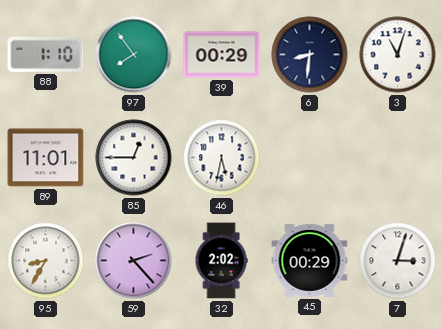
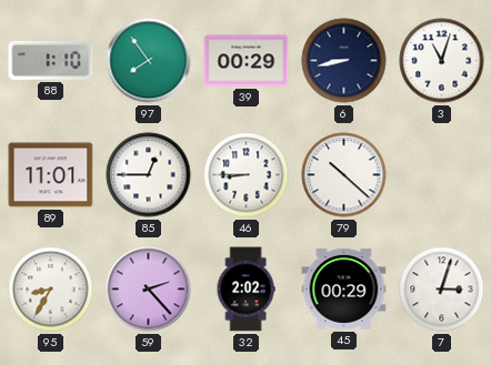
6: 8:31 -> 8:43
46: 5:32 -> 8:45
79: none -> 10:22
